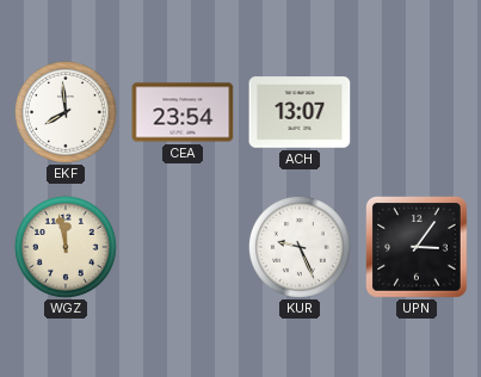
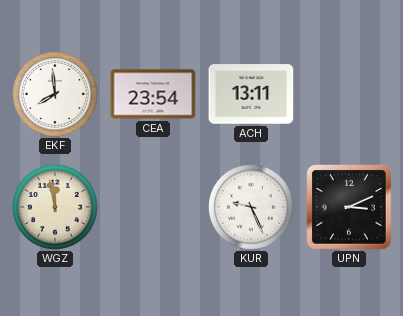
ACH: 13:07 -> 13:11
UPN: 3:06 -> 3:11
